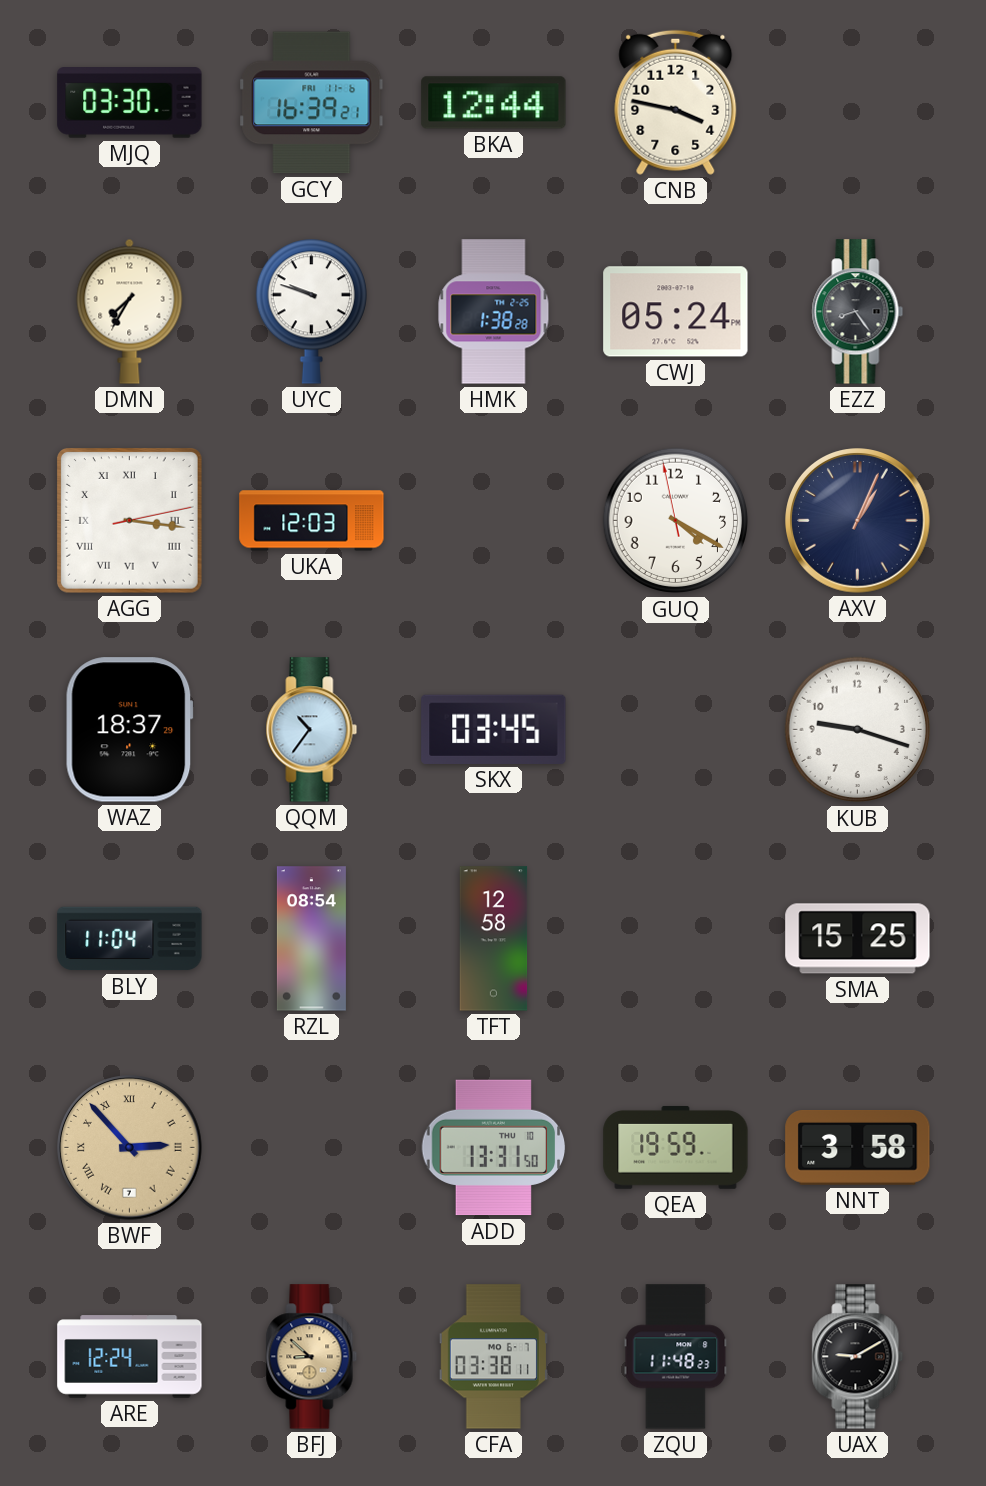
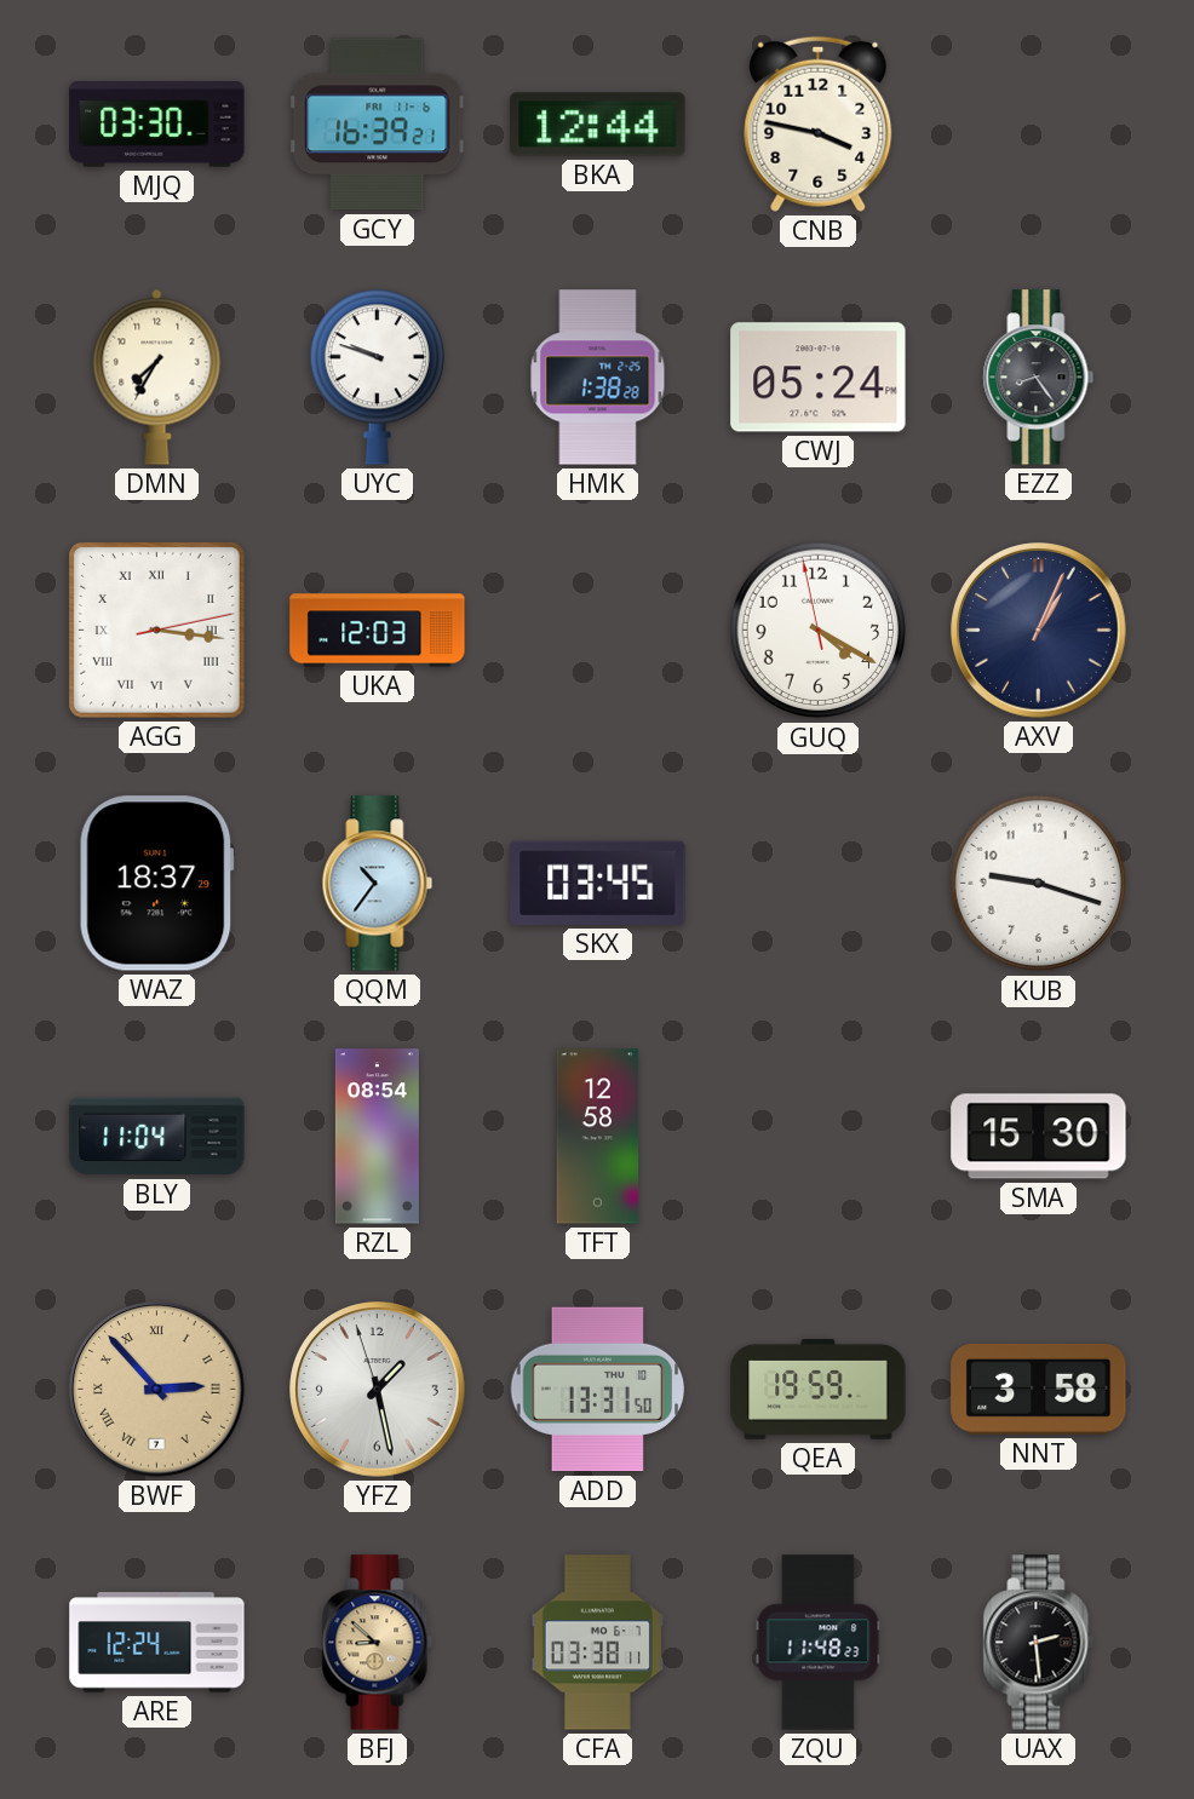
SMA: 15:25 -> 15:30
YFZ: none -> 1:27
UAX: 9:10 -> 2:29
